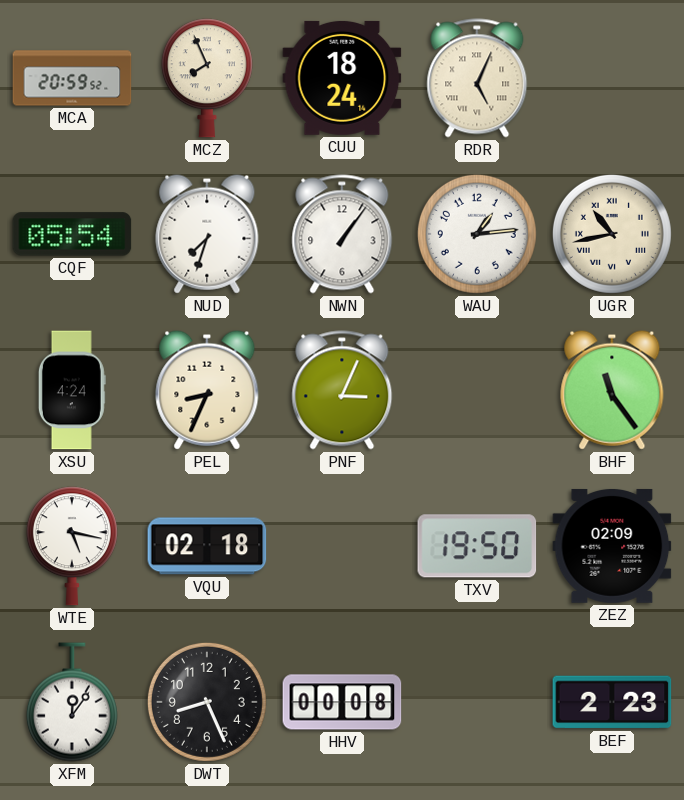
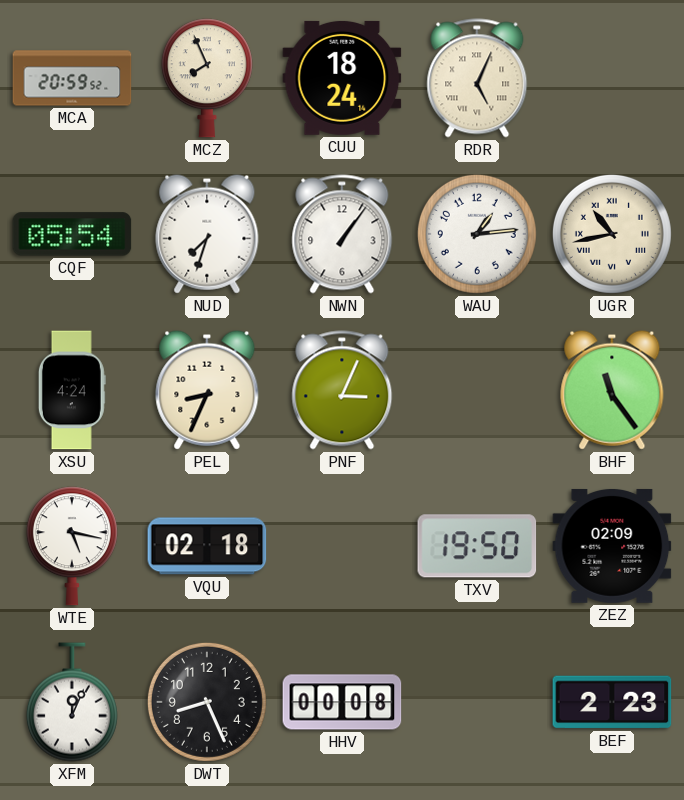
XFM: 12:06 -> 12:04
